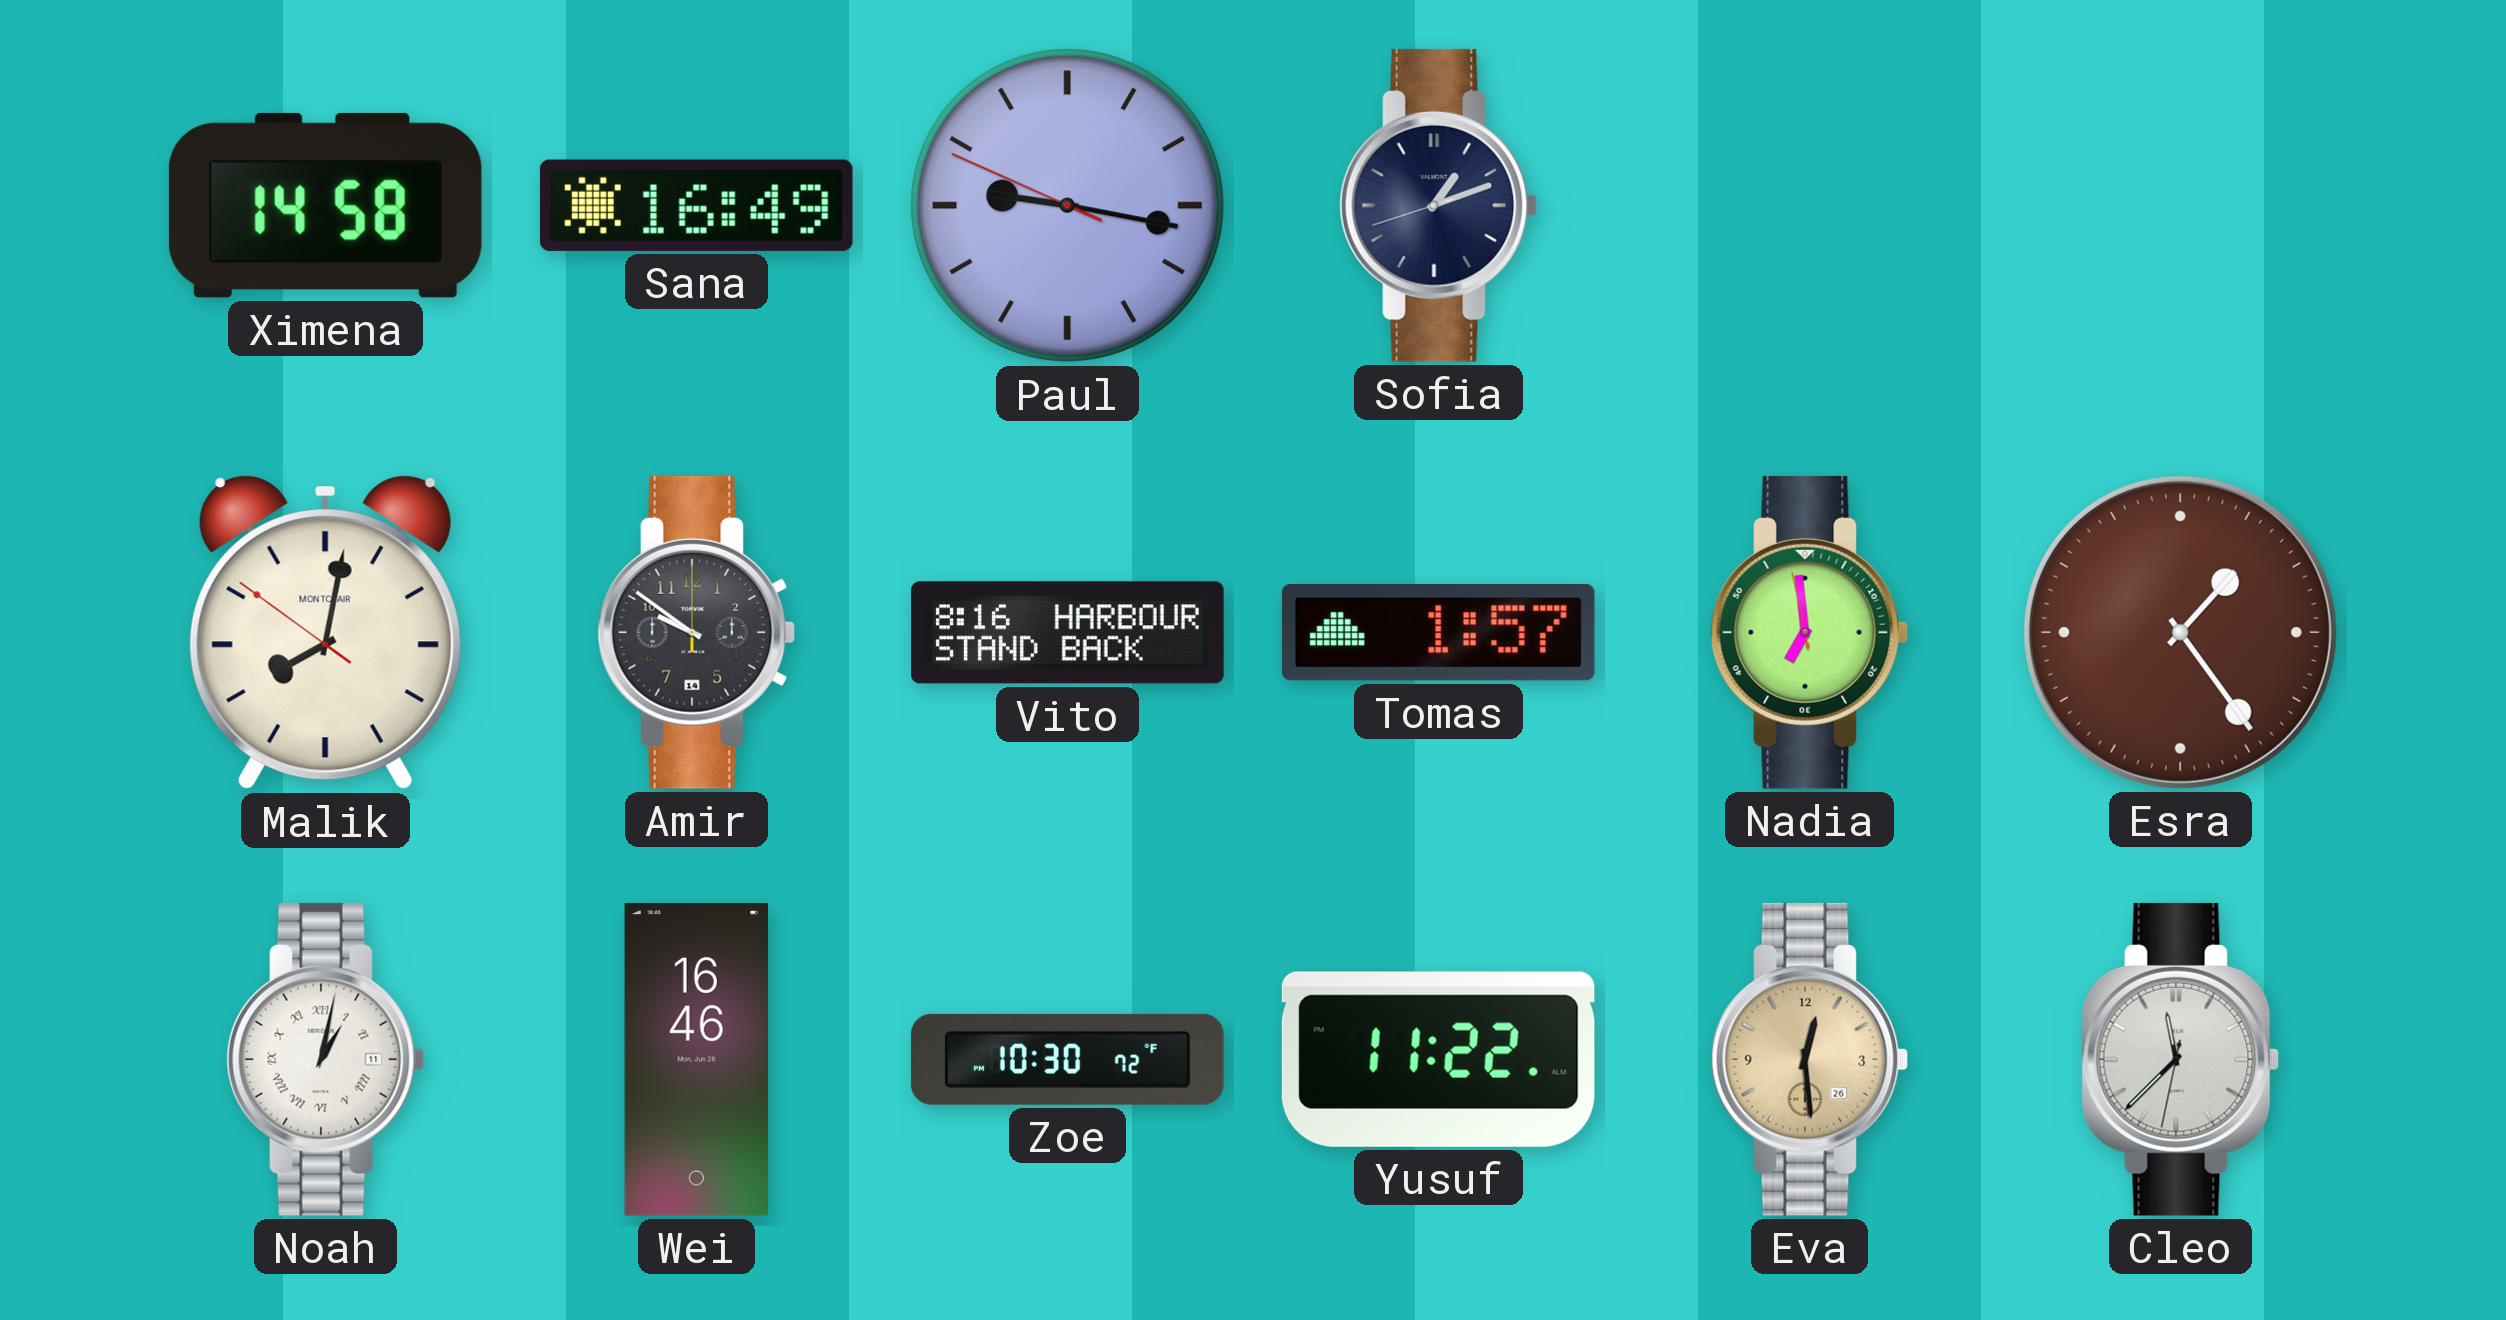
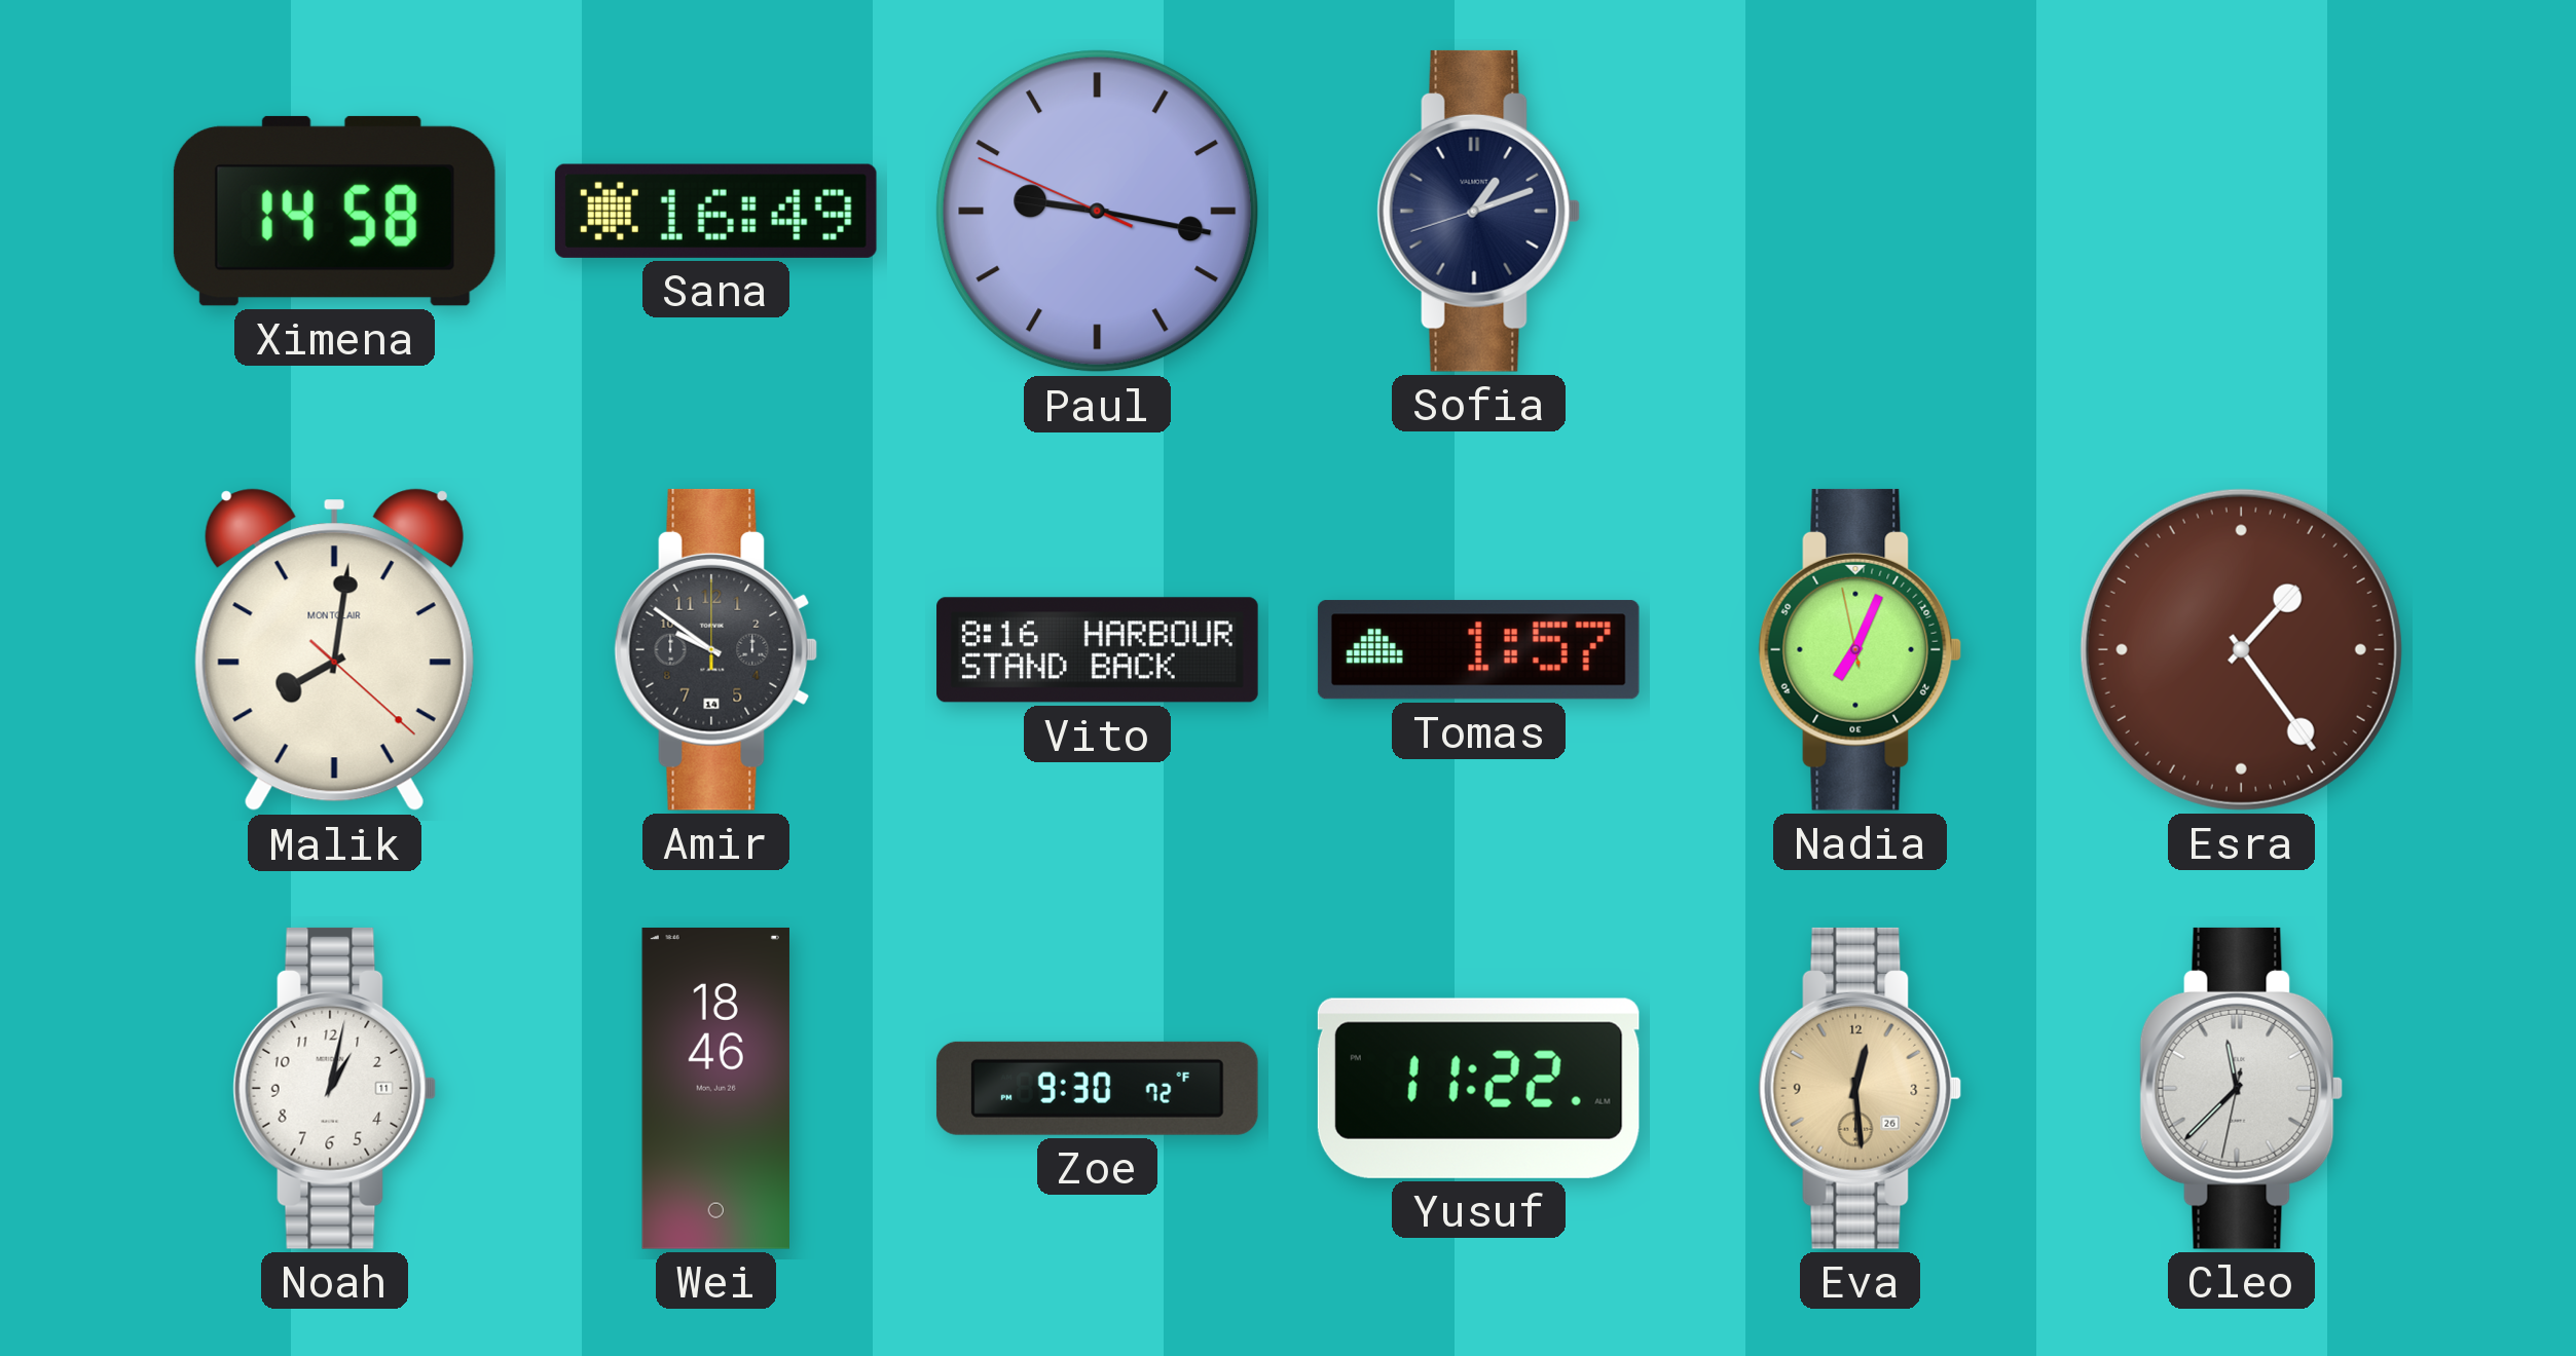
Malik: 8:01:51 -> 8:01:22
Nadia: 6:58 -> 7:03
Noah numerals: Roman -> Arabic
Wei: 16:46 -> 18:46
Zoe: 10:30 -> 9:30
